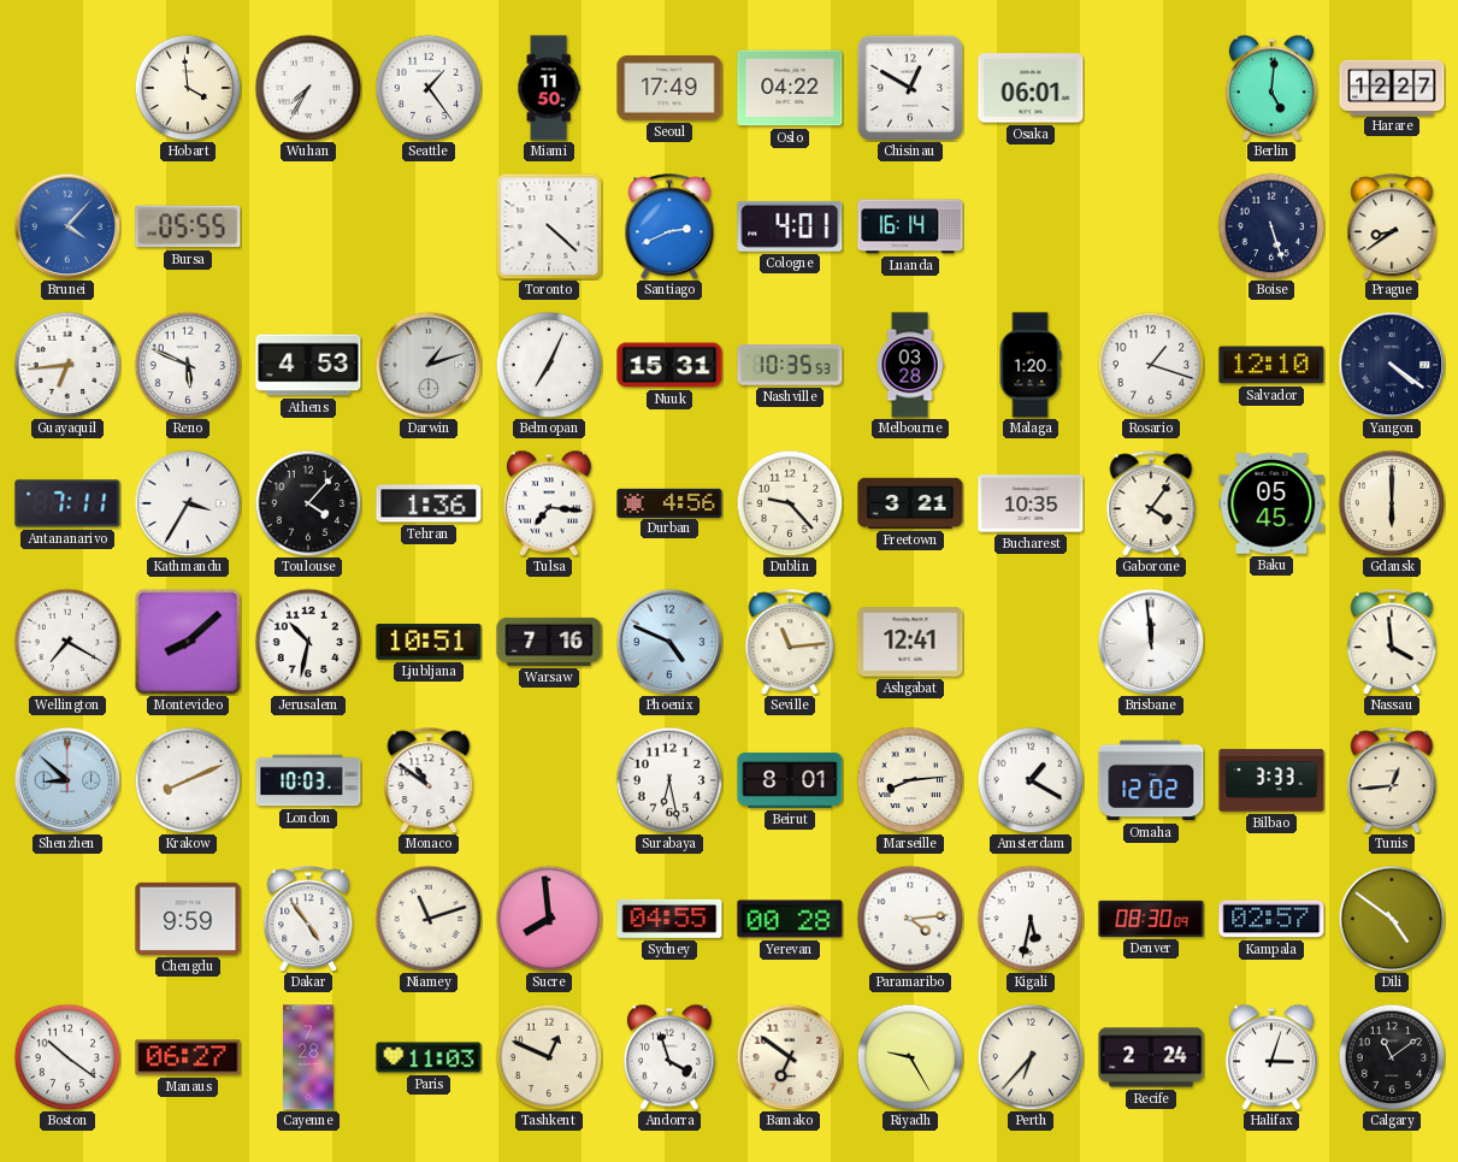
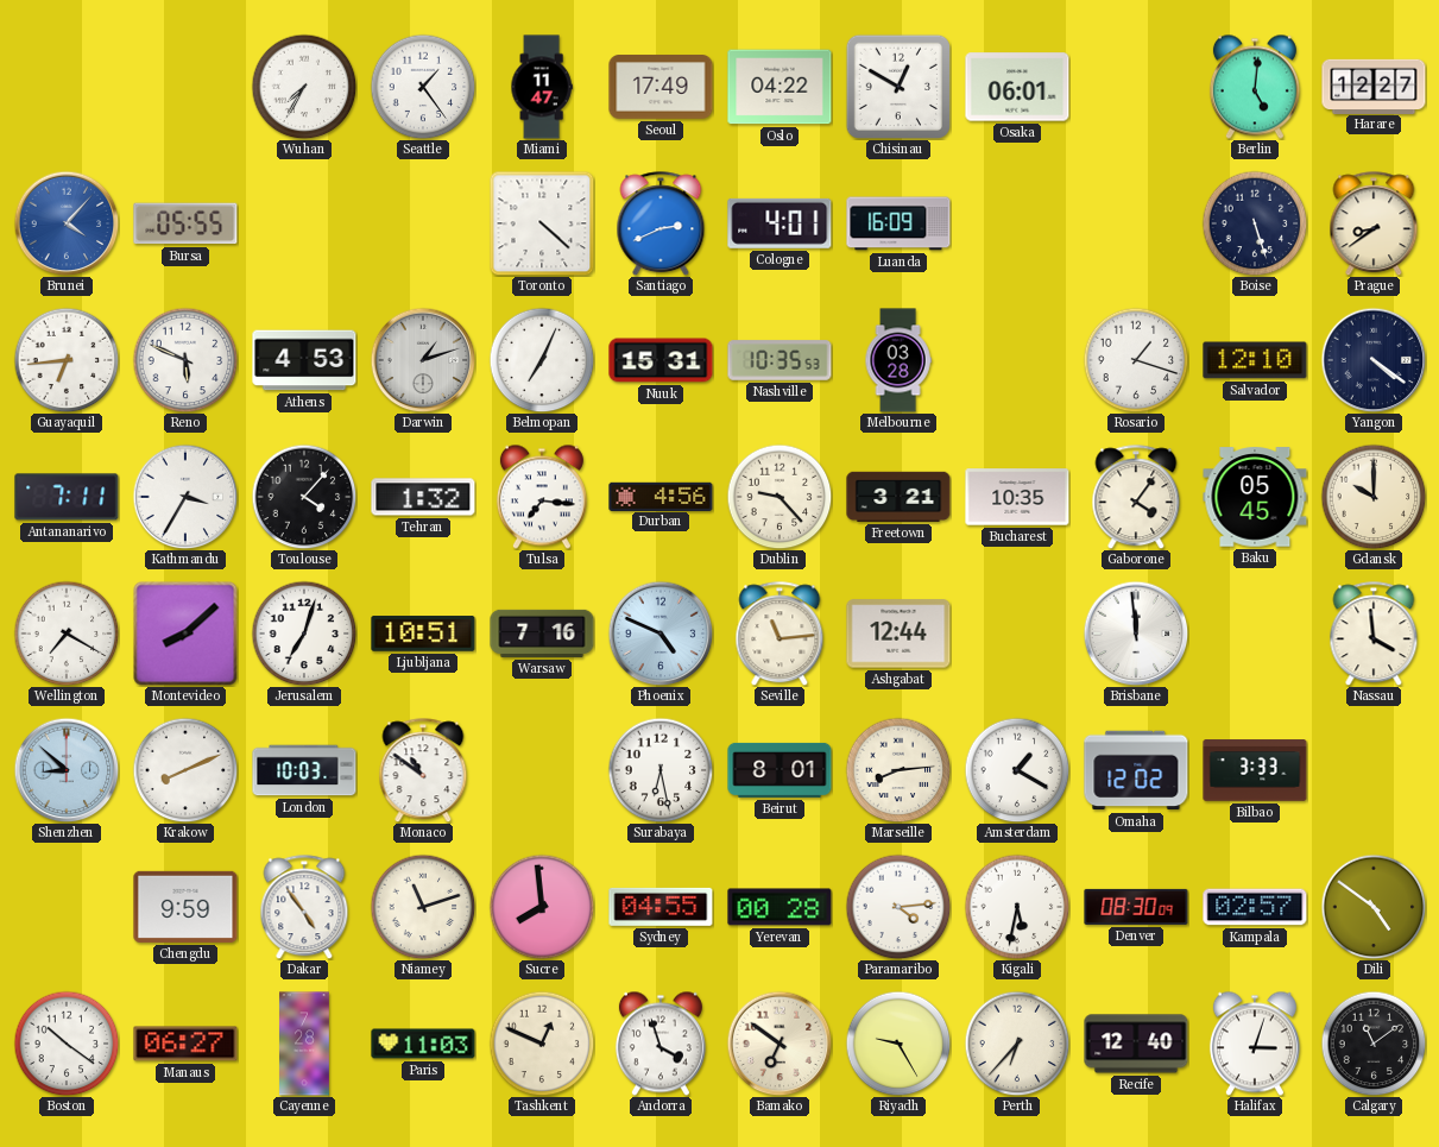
Hobart: 3:59 -> none
Miami: 11:50 -> 11:47
Luanda: 16:14 -> 16:09
Malaga: 1:20 -> none
Tehran: 1:36 -> 1:32
Gdansk: 6:00 -> 10:00
Jerusalem: 10:32 -> 7:03
Ashgabat: 12:41 -> 12:44
Tunis: 12:44 -> none
Recife: 2:24 -> 12:40
